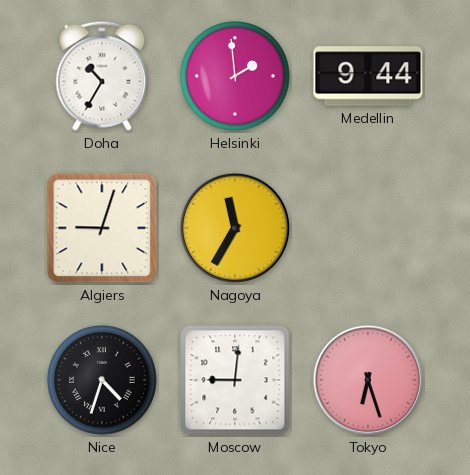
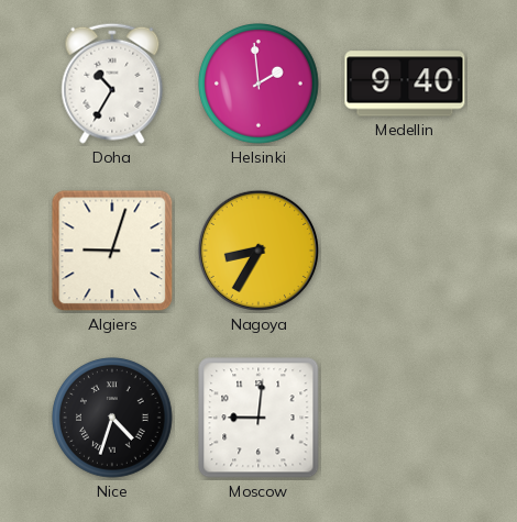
Medellin: 9:44 -> 9:40
Nagoya: 11:35 -> 8:35
Tokyo: 6:27 -> none
